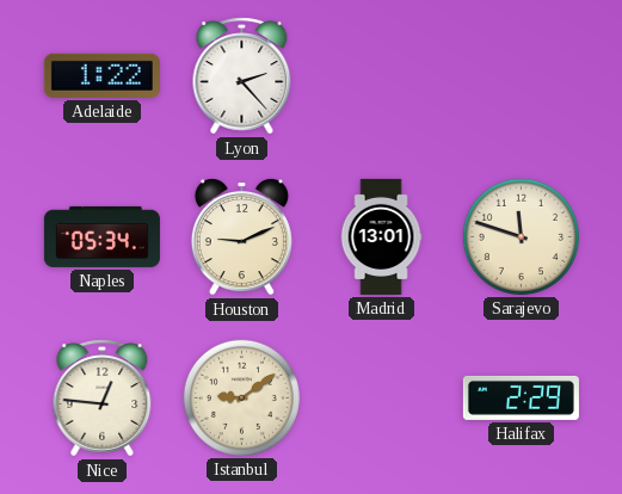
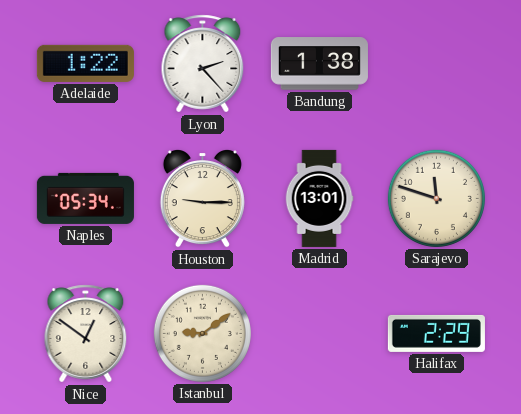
Bandung: none -> 1:38
Houston: 9:11 -> 9:15
Nice: 12:46 -> 12:51
